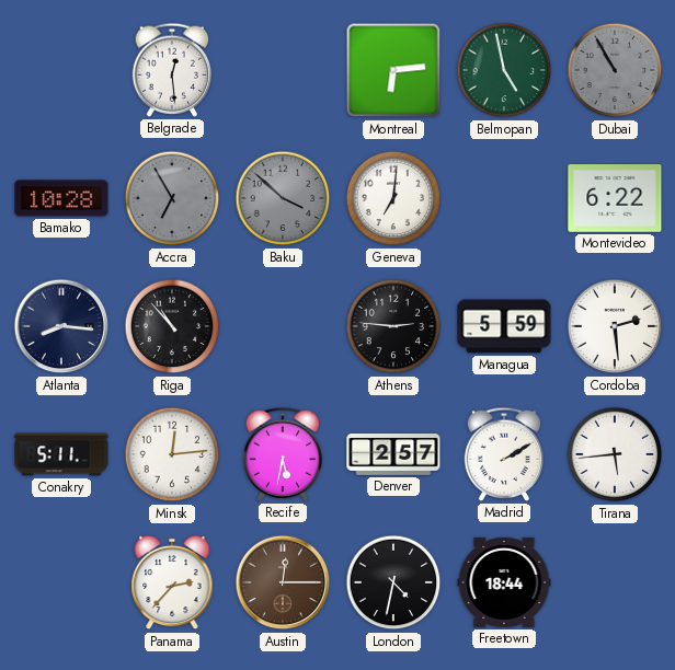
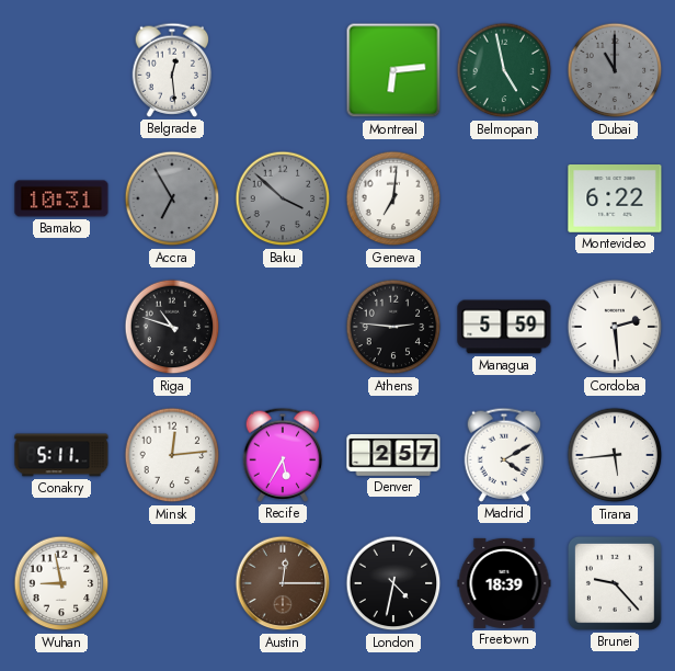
Dubai: 10:55 -> 11:00
Bamako: 10:28 -> 10:31
Atlanta: 8:16 -> none
Riga: 10:53 -> 10:48
Recife: 5:32 -> 5:35
Madrid: 2:10 -> 4:10
Wuhan: none -> 8:58
Panama: 2:37 -> none
Freetown: 18:44 -> 18:39
Brunei: none -> 9:23
